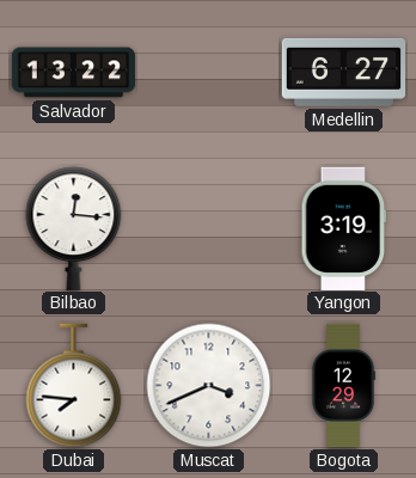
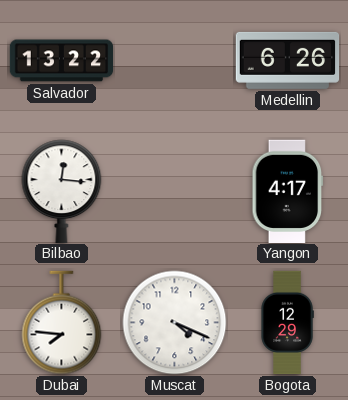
Medellin: 6:27 -> 6:26
Yangon: 3:19 -> 4:17
Muscat: 3:41 -> 4:19
